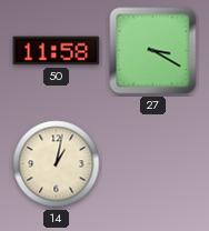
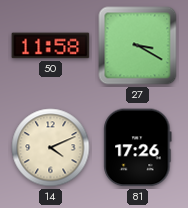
14: 1:02 -> 4:11
81: none -> 17:26
